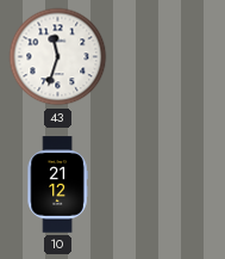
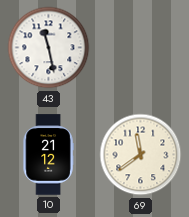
43: 11:33 -> 11:28
69: none -> 11:39
